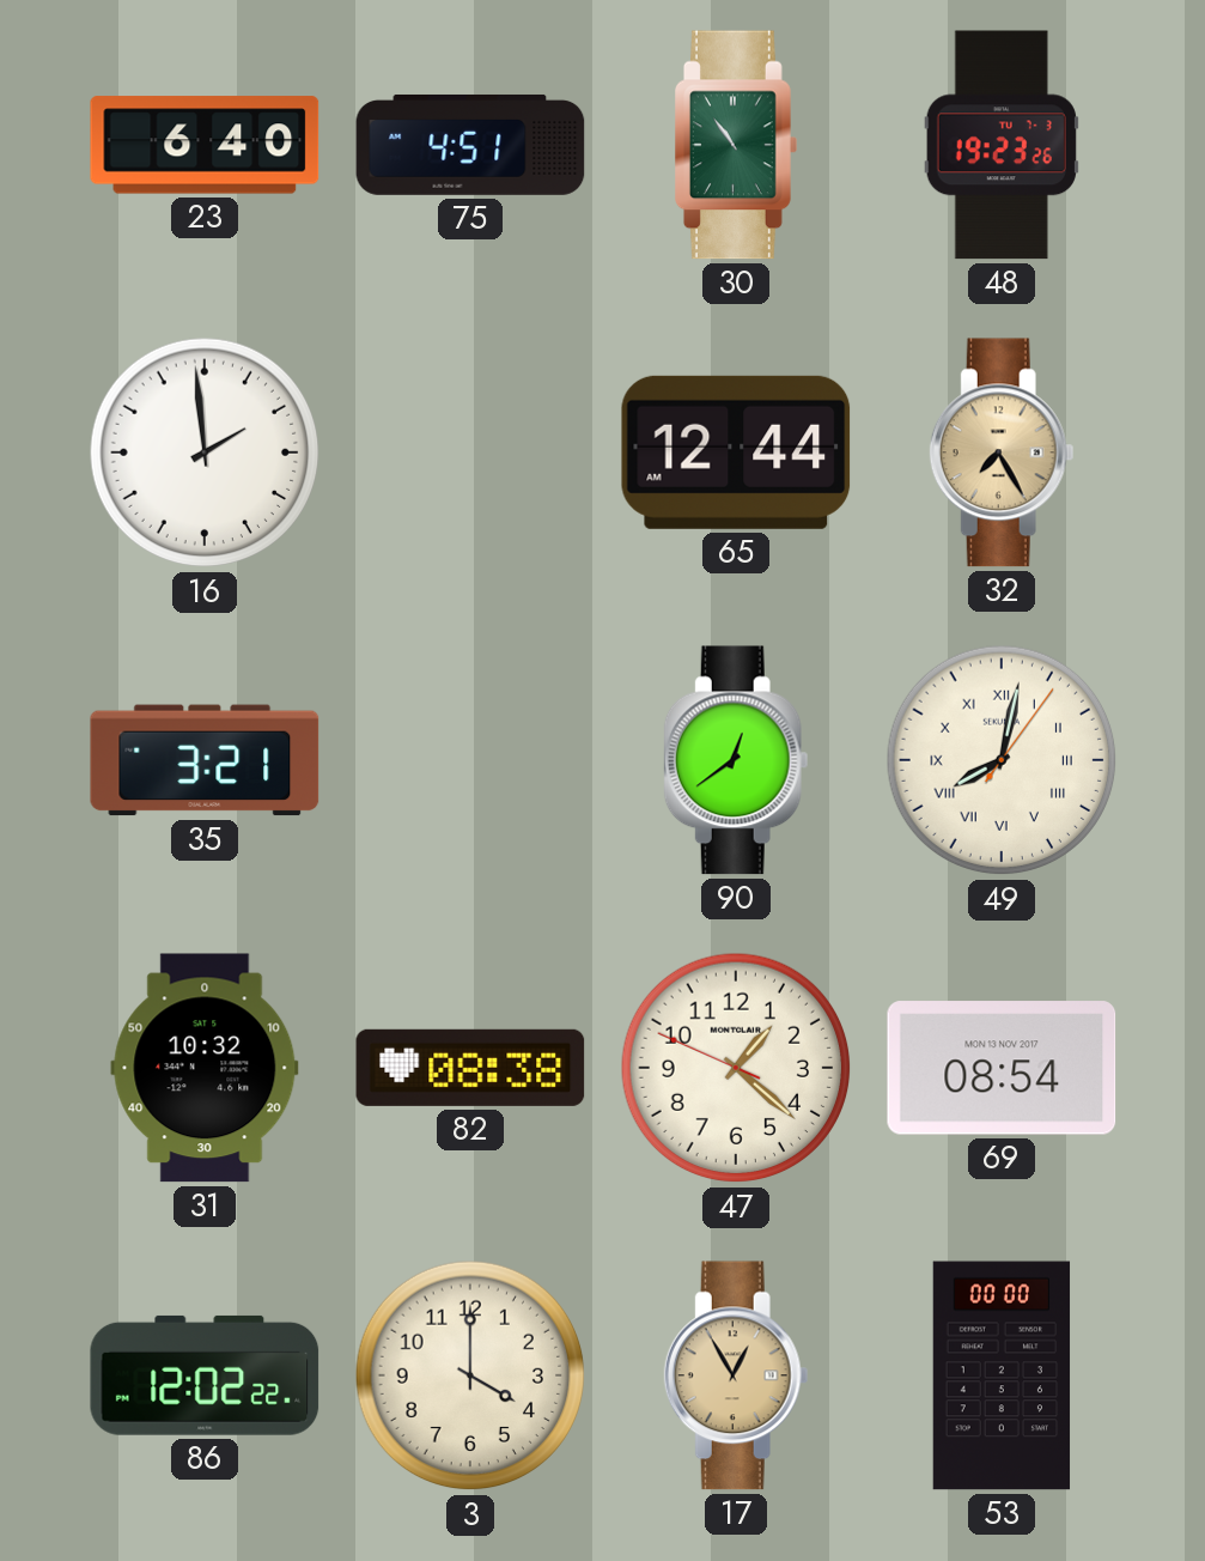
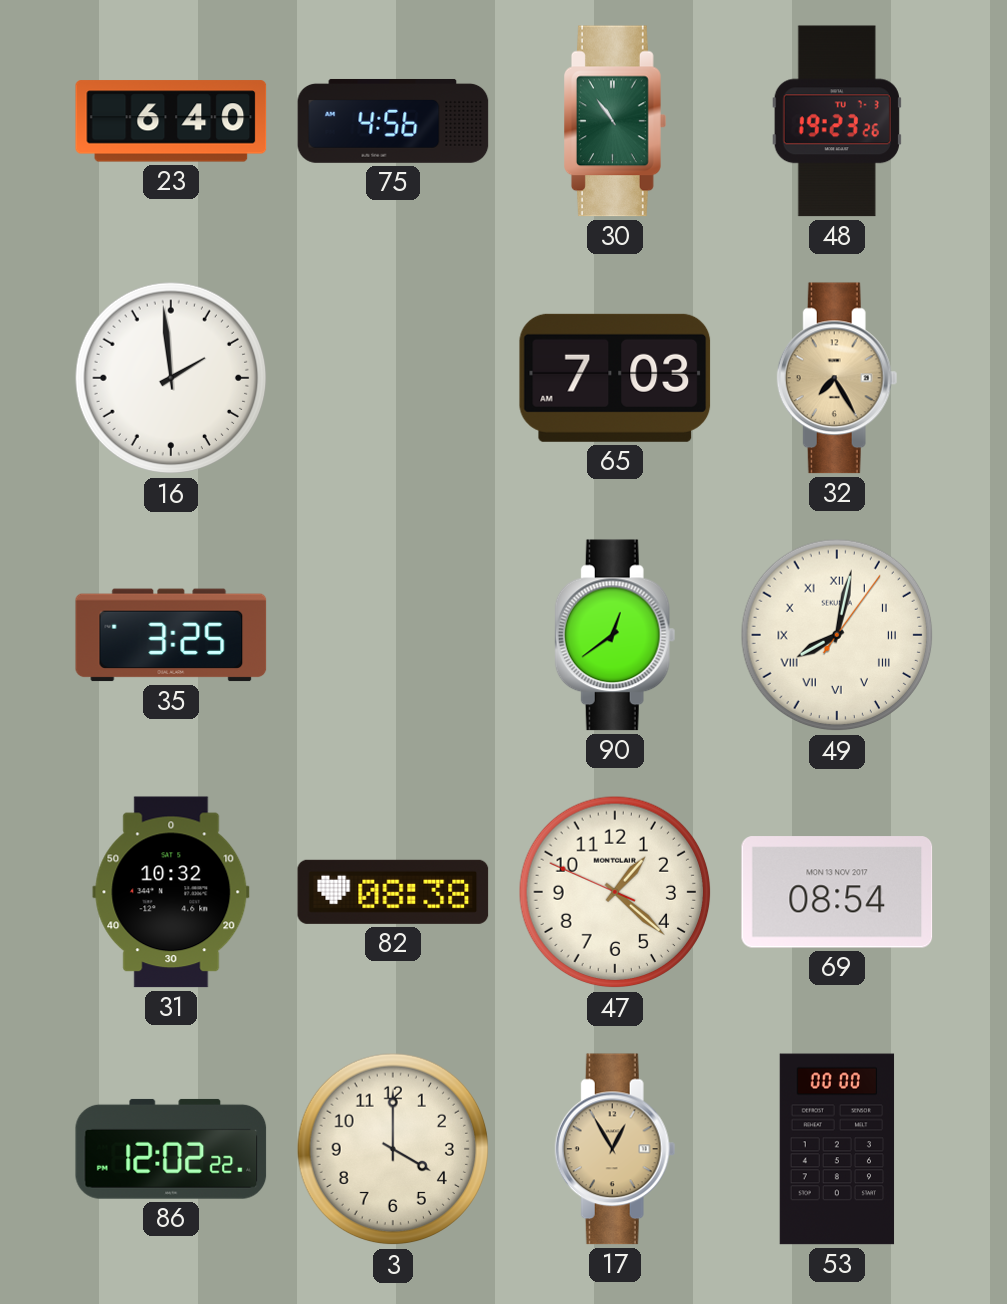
75: 4:51 -> 4:56
65: 12:44 -> 7:03
35: 3:21 -> 3:25
